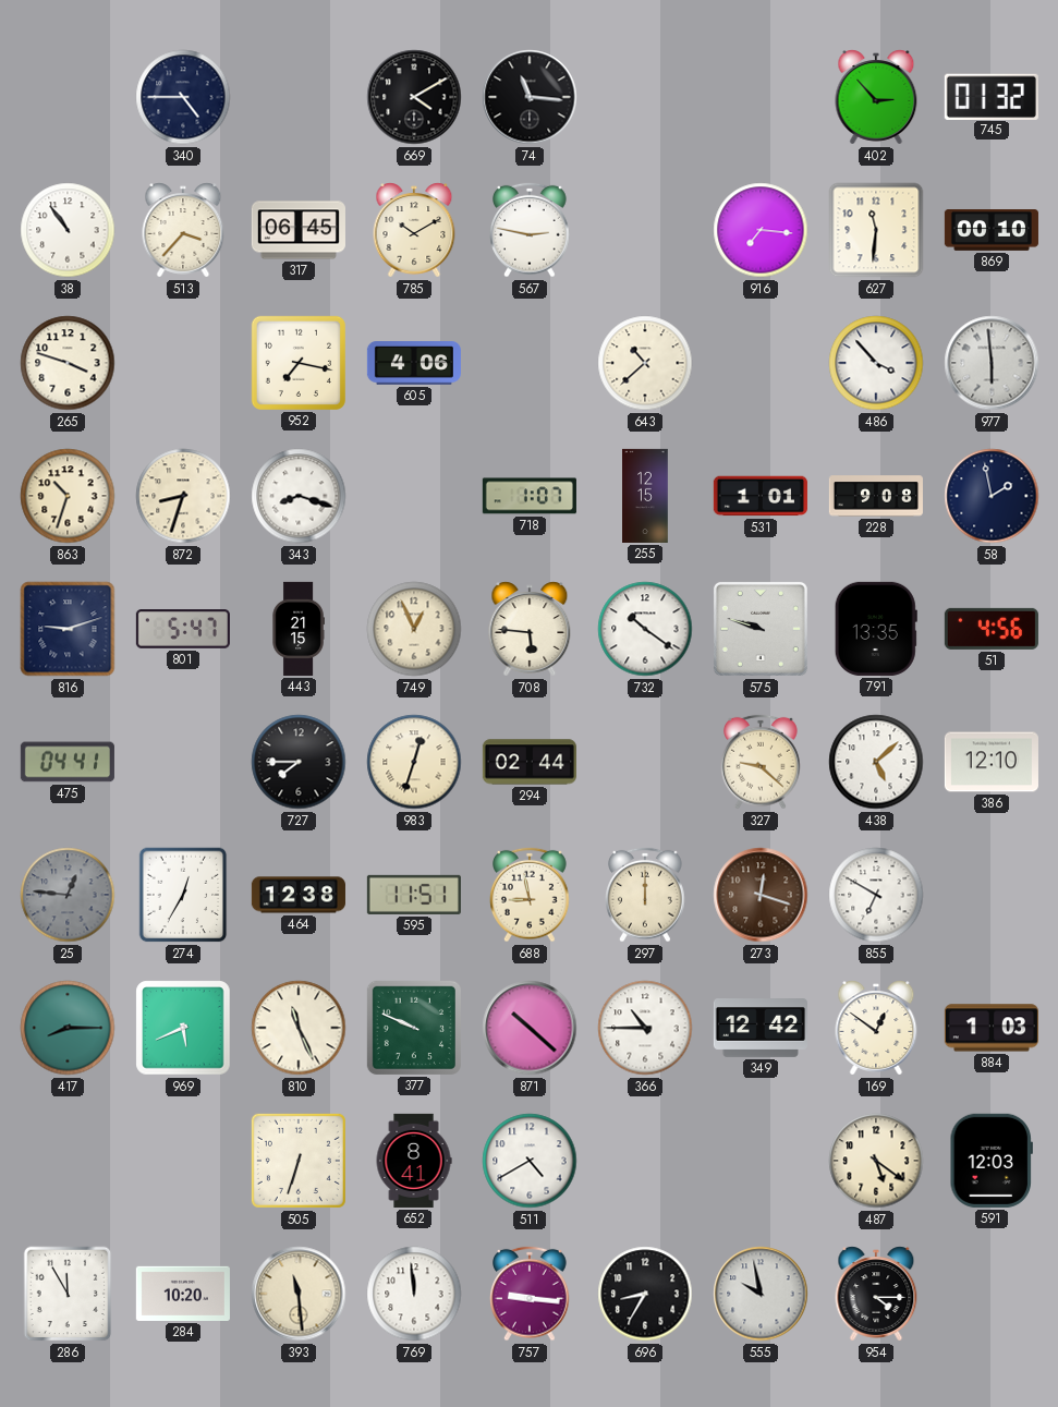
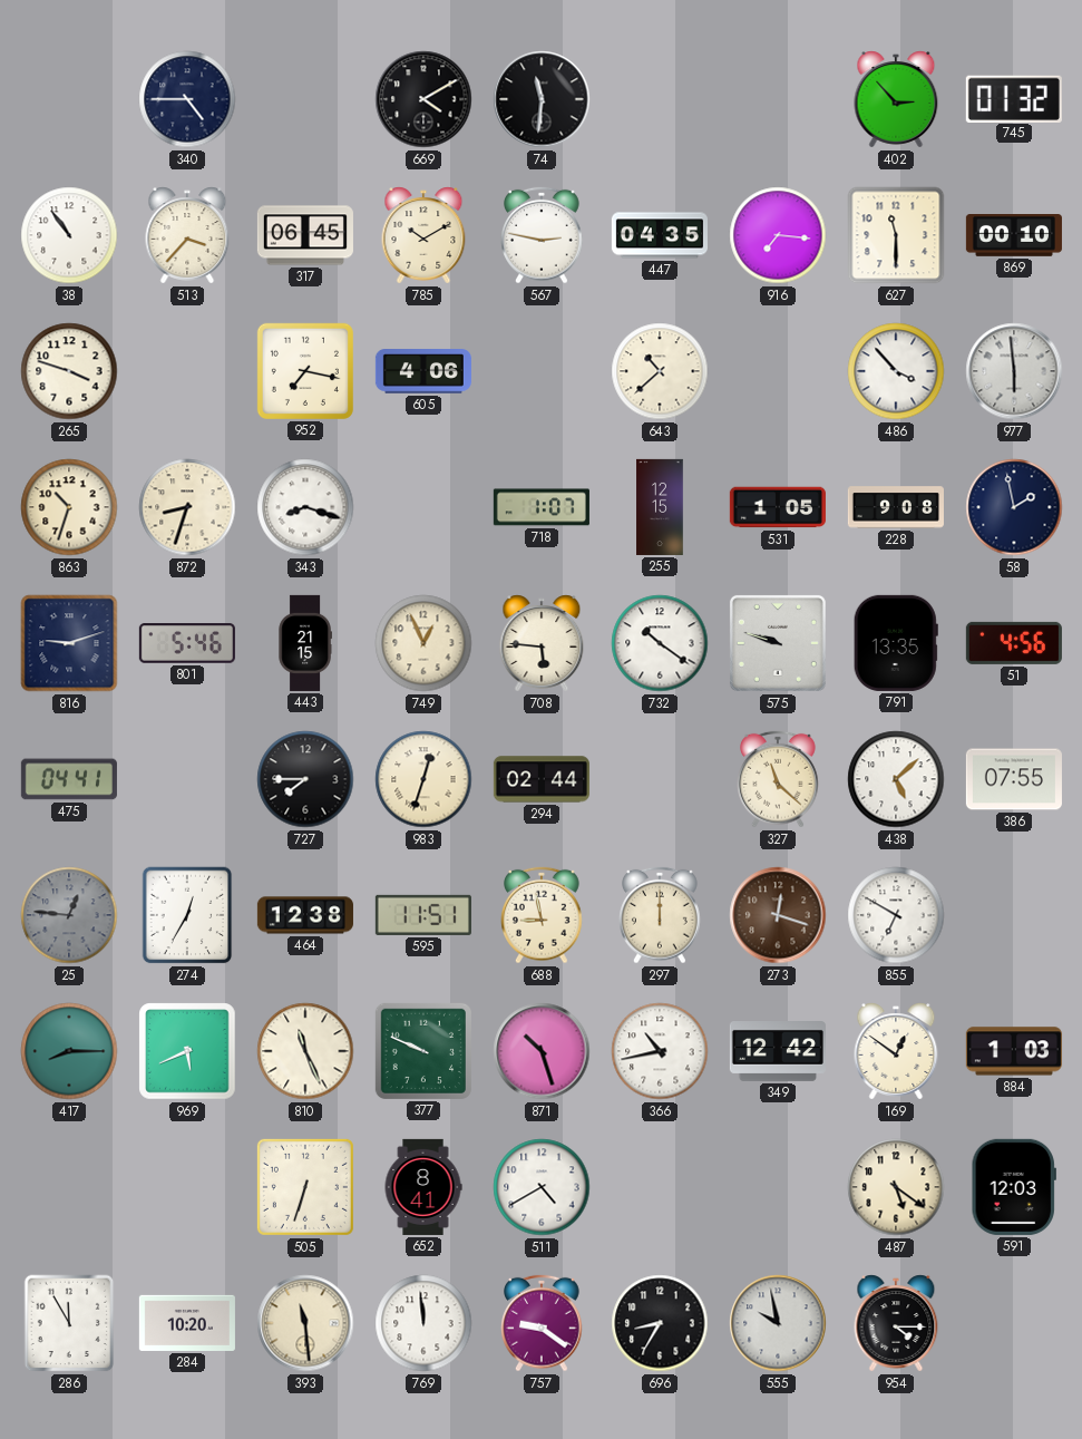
74: 11:16 -> 11:31
447: none -> 04:35
627: 11:31 -> 11:30
531: 1:01 -> 1:05
801: 5:47 -> 5:46
327: 9:22 -> 11:22
386: 12:10 -> 07:55
871: 10:22 -> 10:27
366: 10:45 -> 10:43
757: 9:16 -> 9:21
